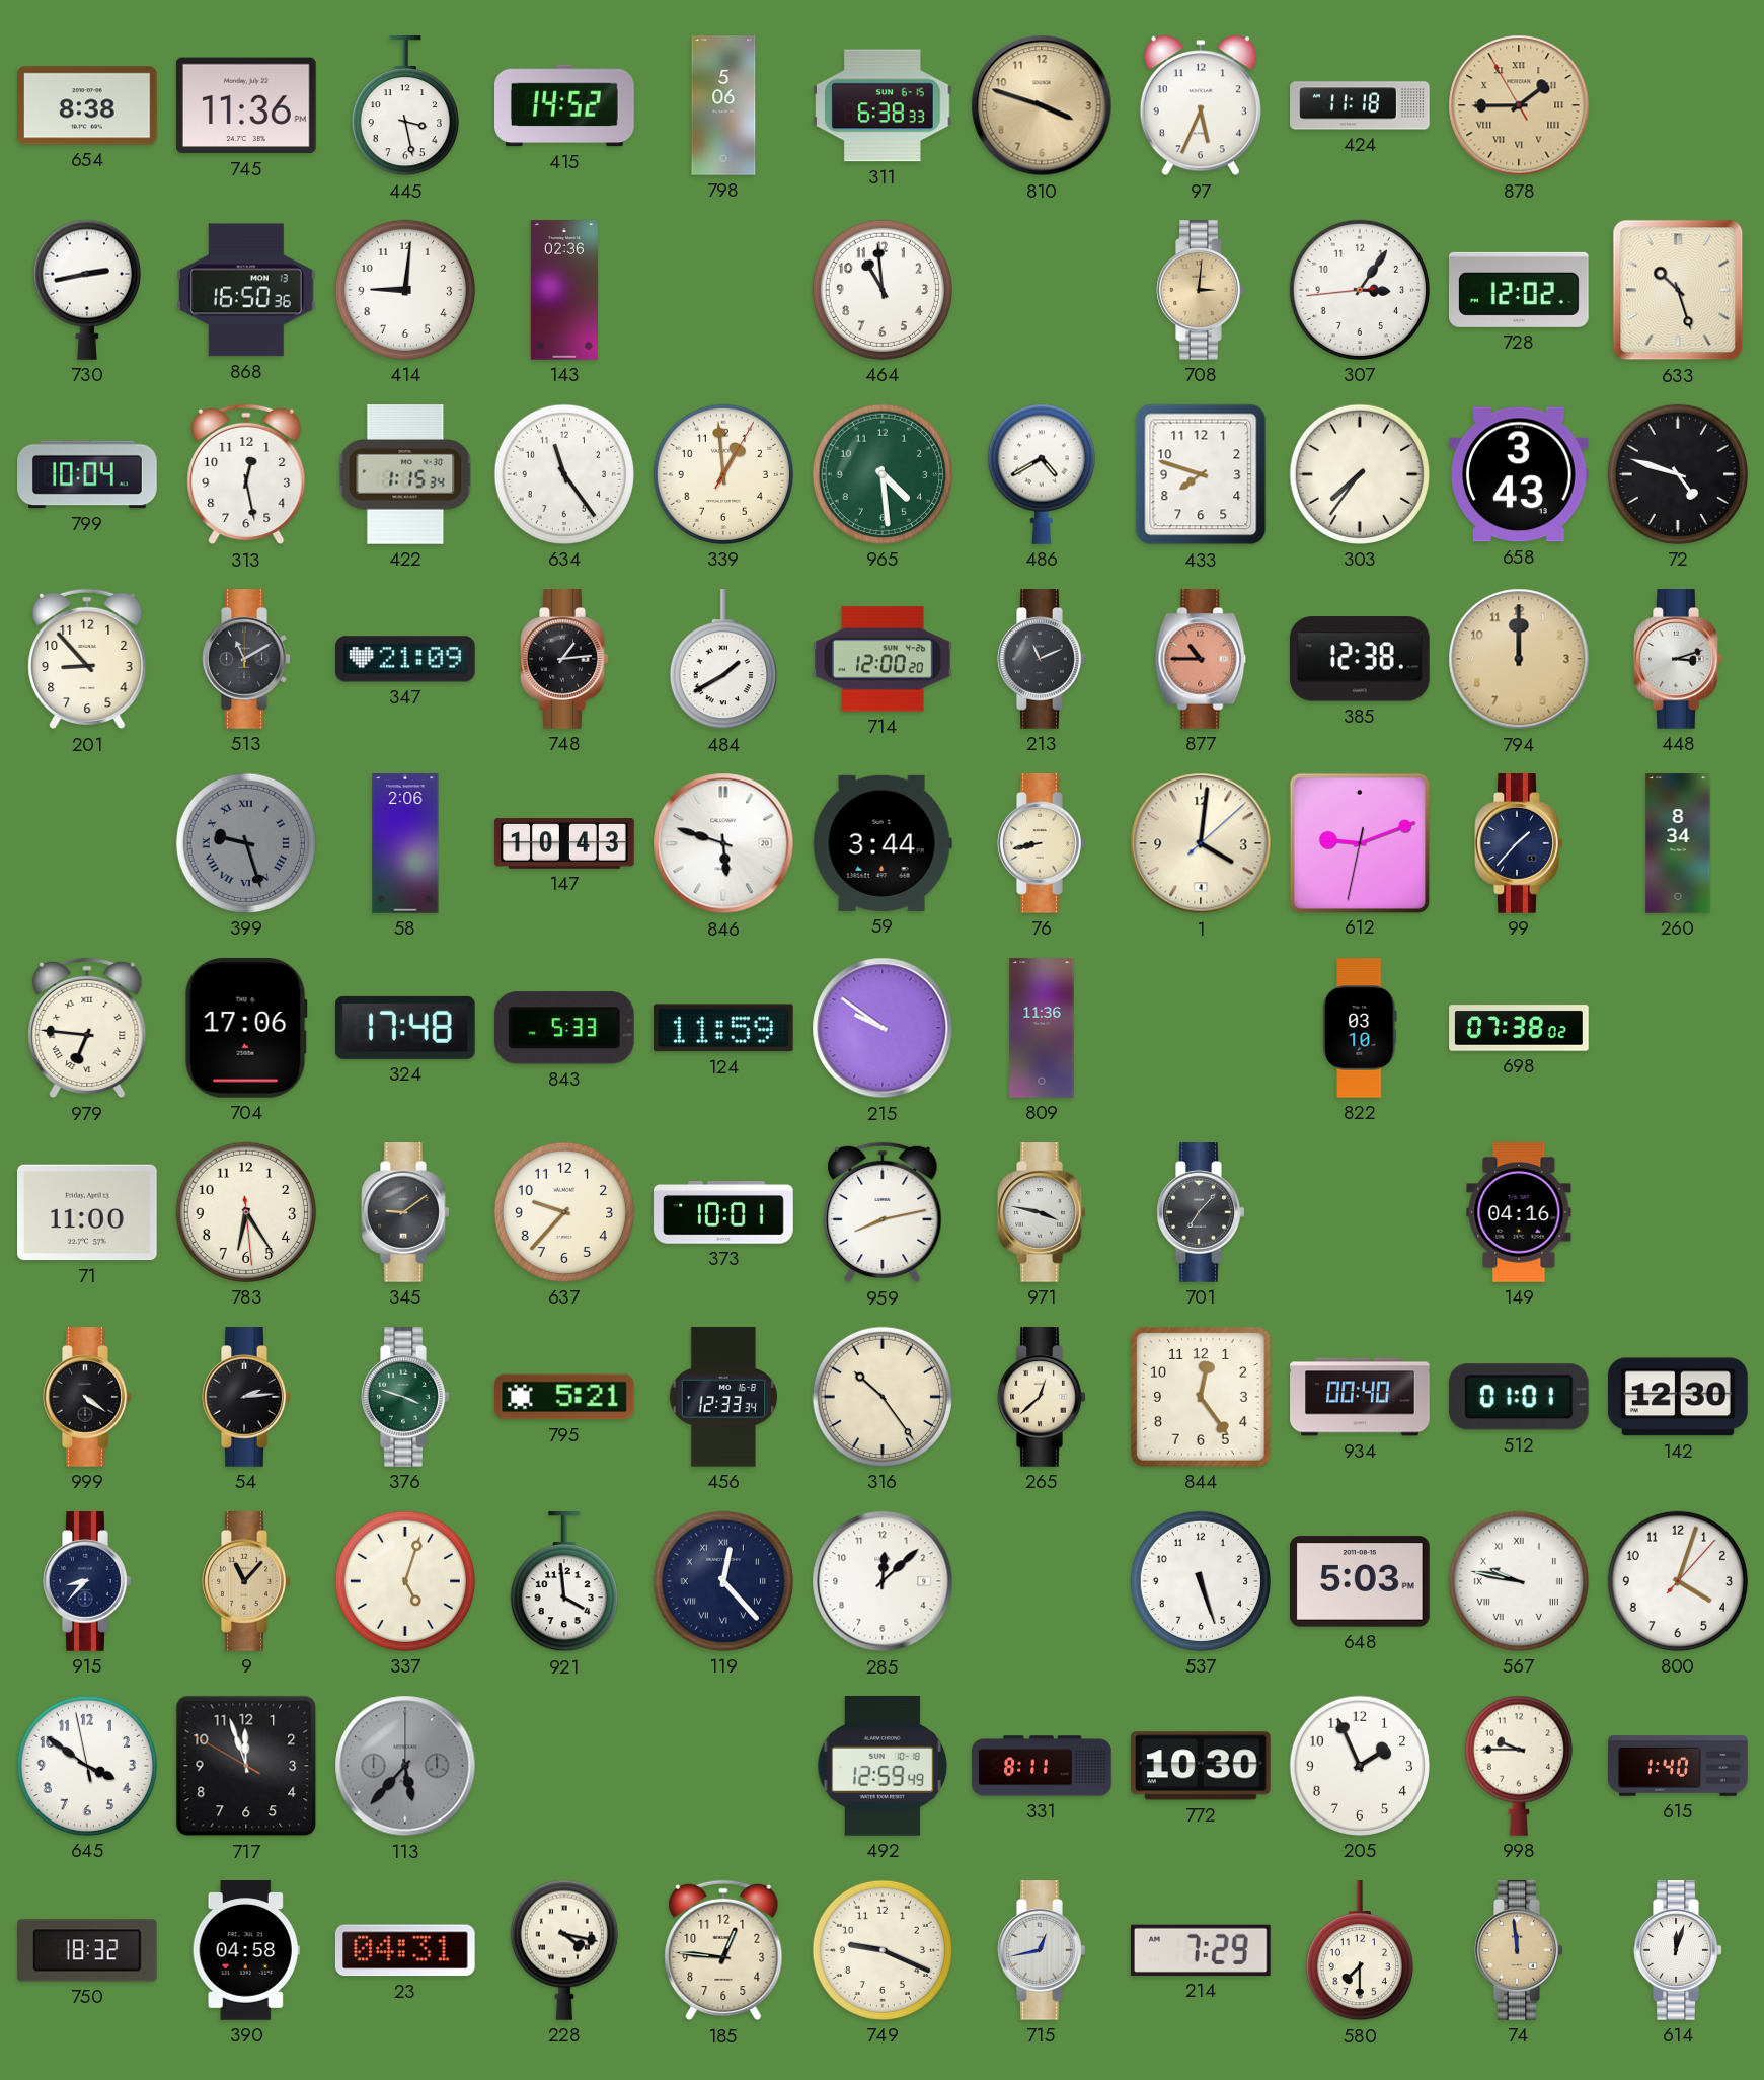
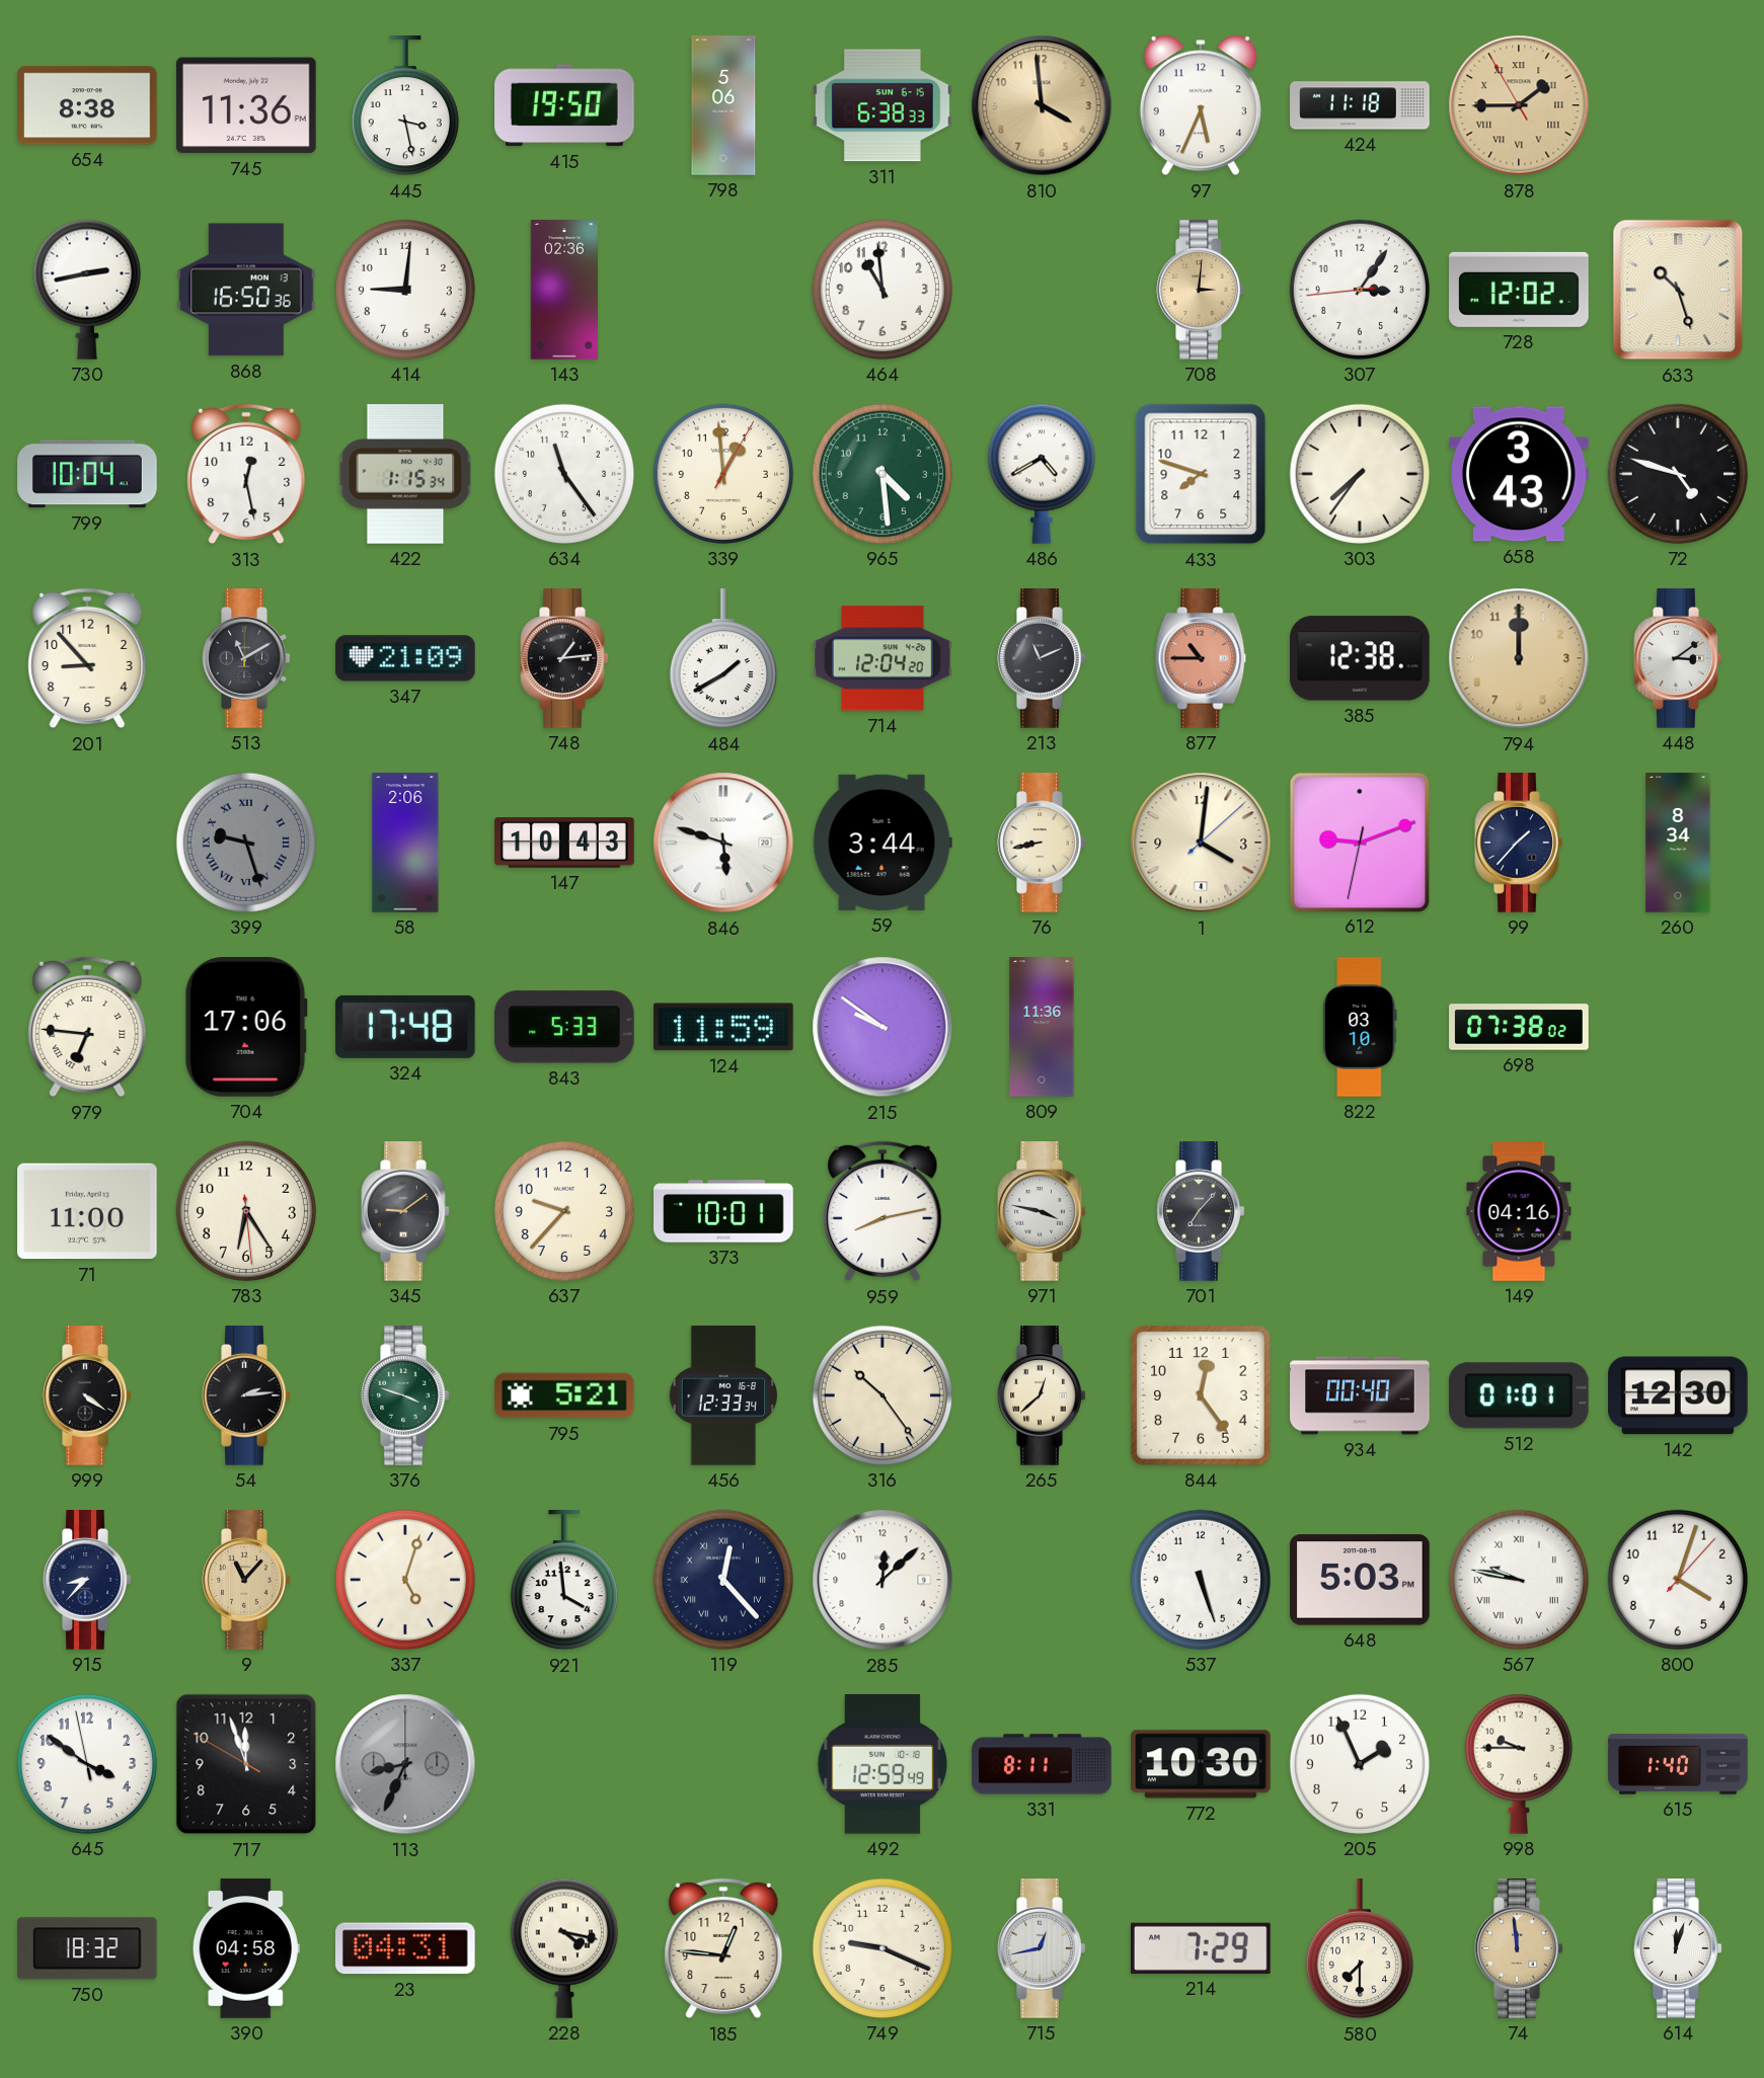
415: 14:52 -> 19:50
810: 3:48 -> 3:59
714: 12:00 -> 12:04
448: 3:12 -> 3:09
113: 5:37 -> 8:34
